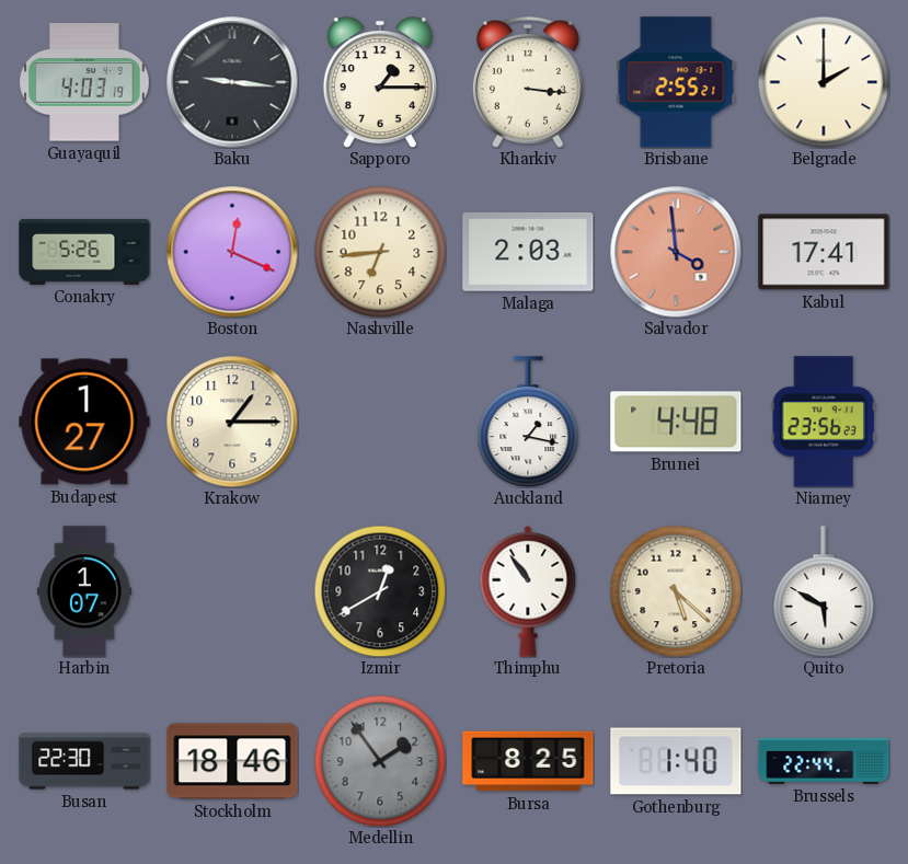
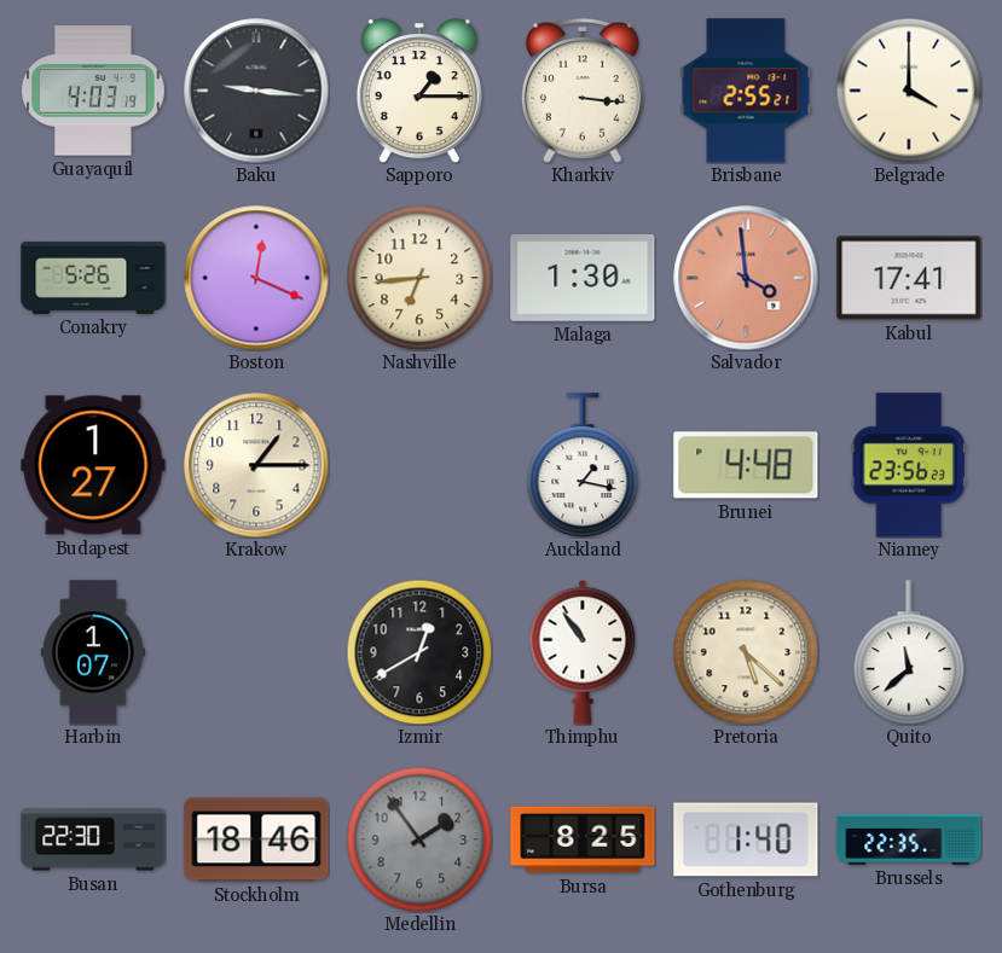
Belgrade: 2:00 -> 4:00
Malaga: 2:03 -> 1:30
Quito: 5:50 -> 11:38
Brussels: 22:44 -> 22:35
